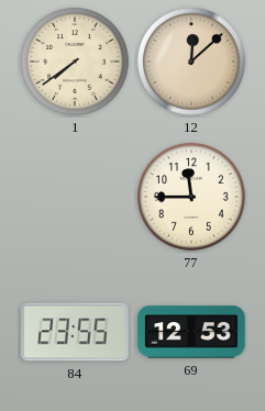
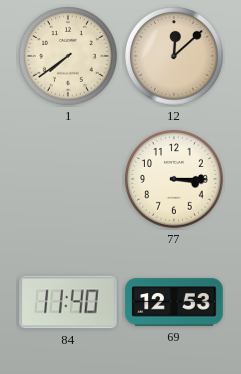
77: 11:45 -> 3:15
84: 23:55 -> 11:40
